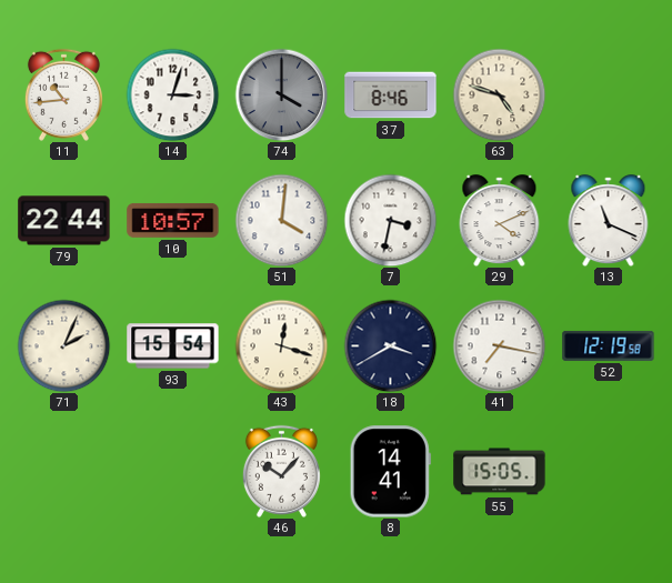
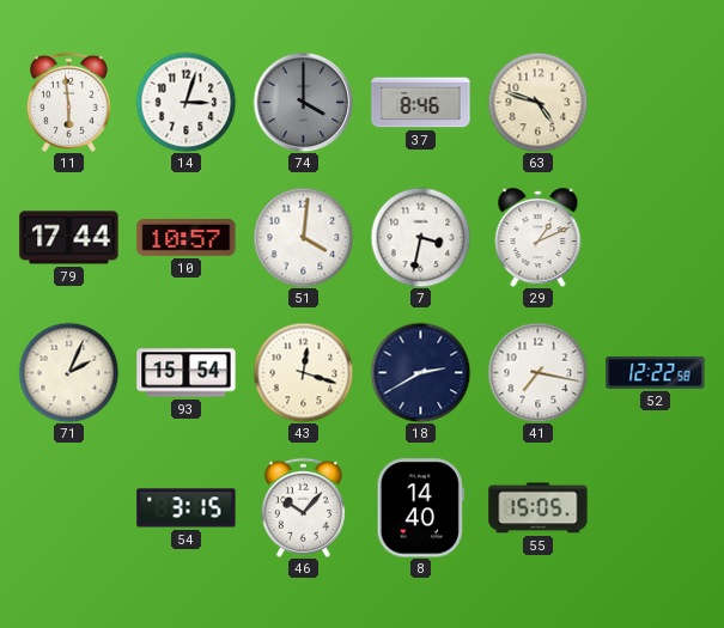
11: 10:44 -> 5:59
79: 22:44 -> 17:44
29: 4:11 -> 1:11
13: 11:19 -> none
18: 3:40 -> 2:40
52: 12:19 -> 12:22
54: none -> 3:15
8: 14:41 -> 14:40
